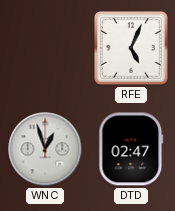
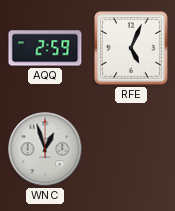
AQQ: none -> 2:59
DTD: 02:47 -> none
